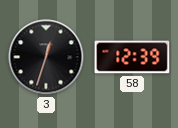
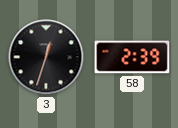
58: 12:39 -> 2:39
